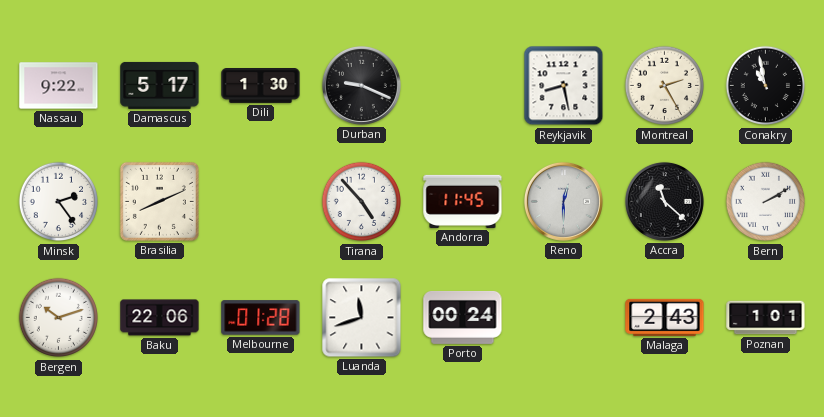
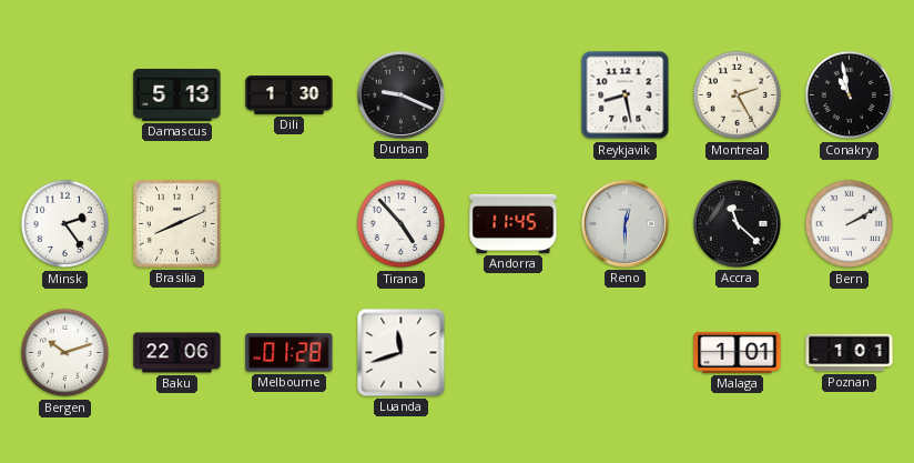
Nassau: 9:22 -> none
Damascus: 5:17 -> 5:13
Porto: 00:24 -> none
Malaga: 2:43 -> 1:01
